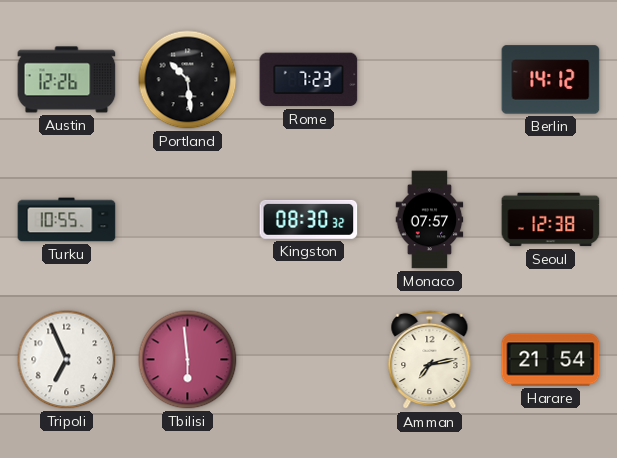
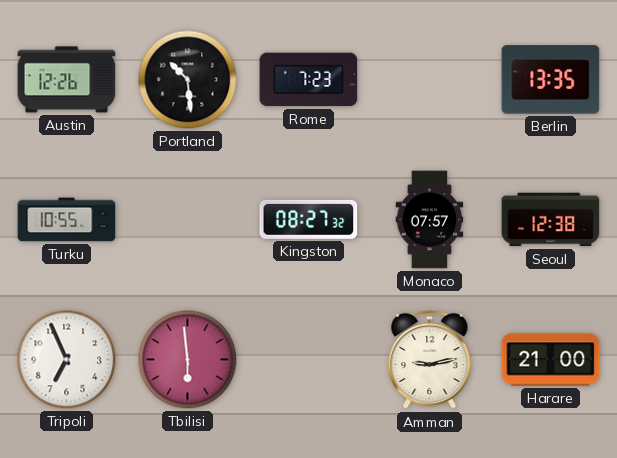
Berlin: 14:12 -> 13:35
Kingston: 08:30 -> 08:27
Amman: 7:13 -> 9:13
Harare: 21:54 -> 21:00
